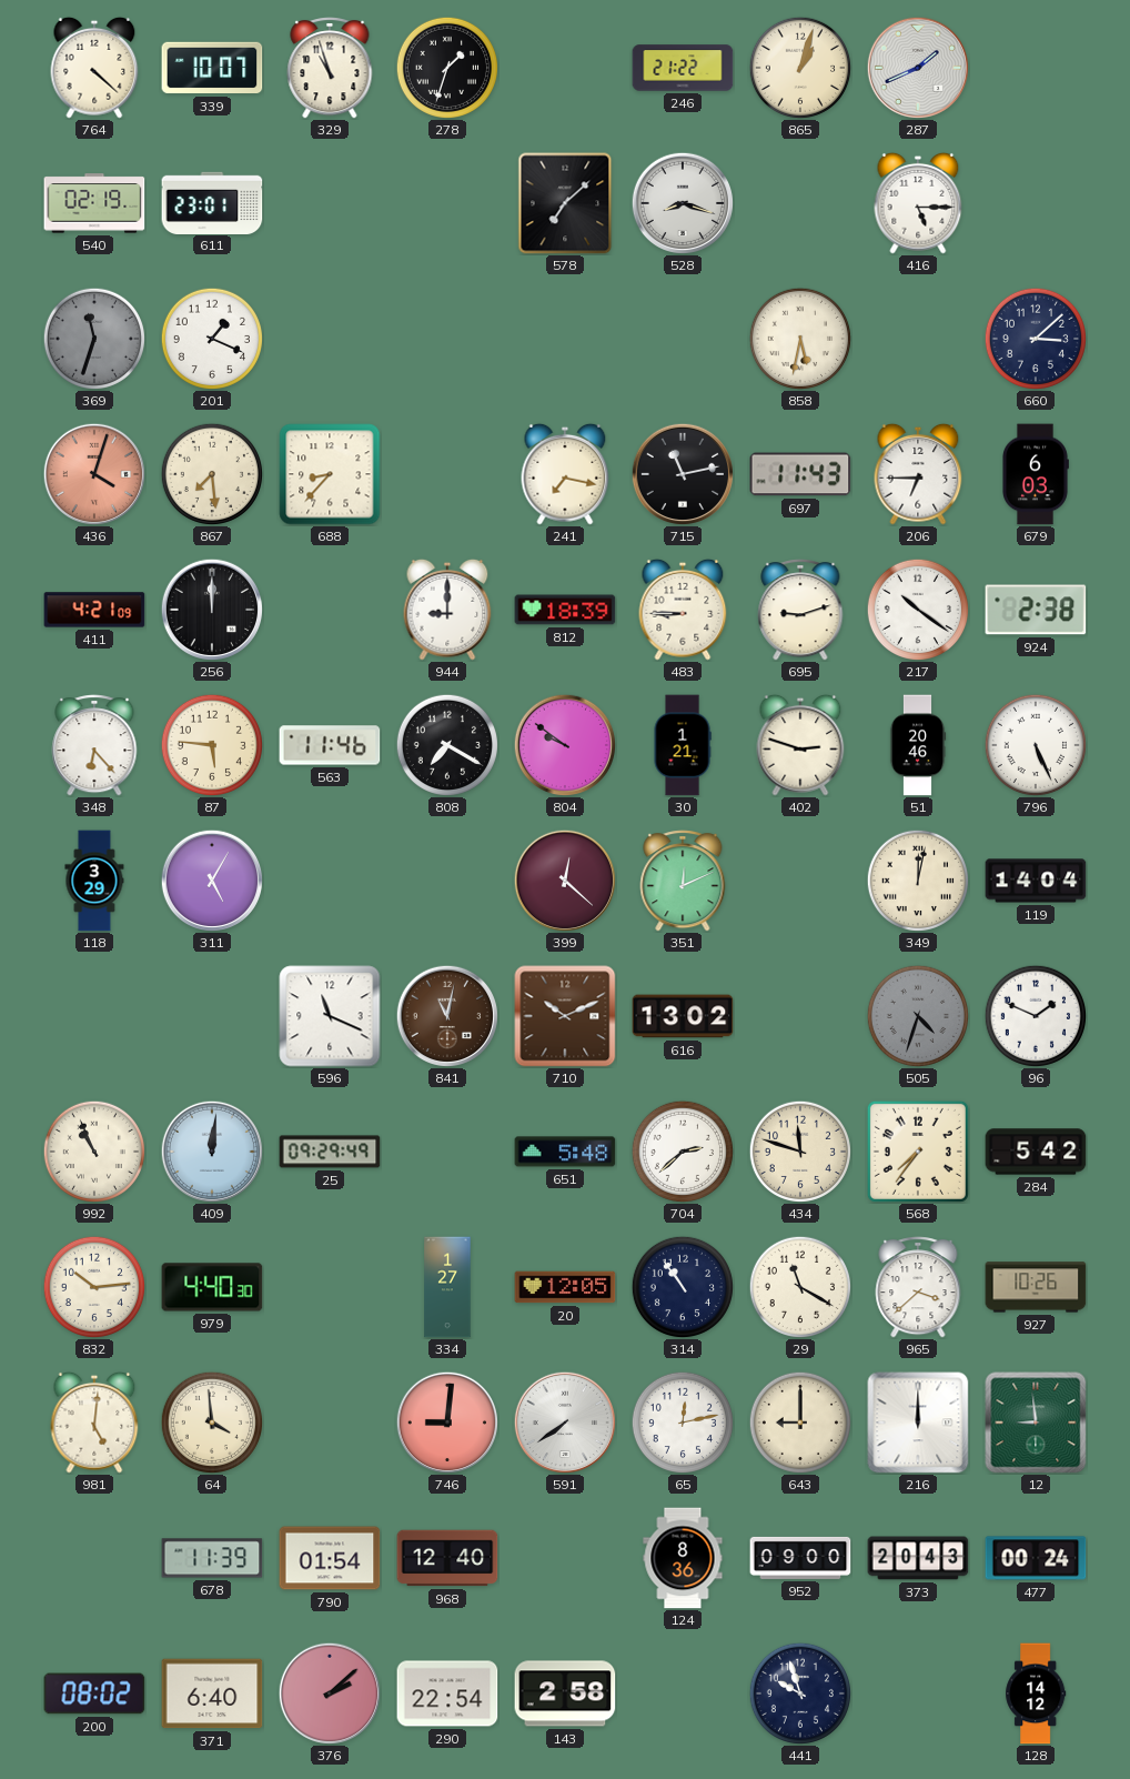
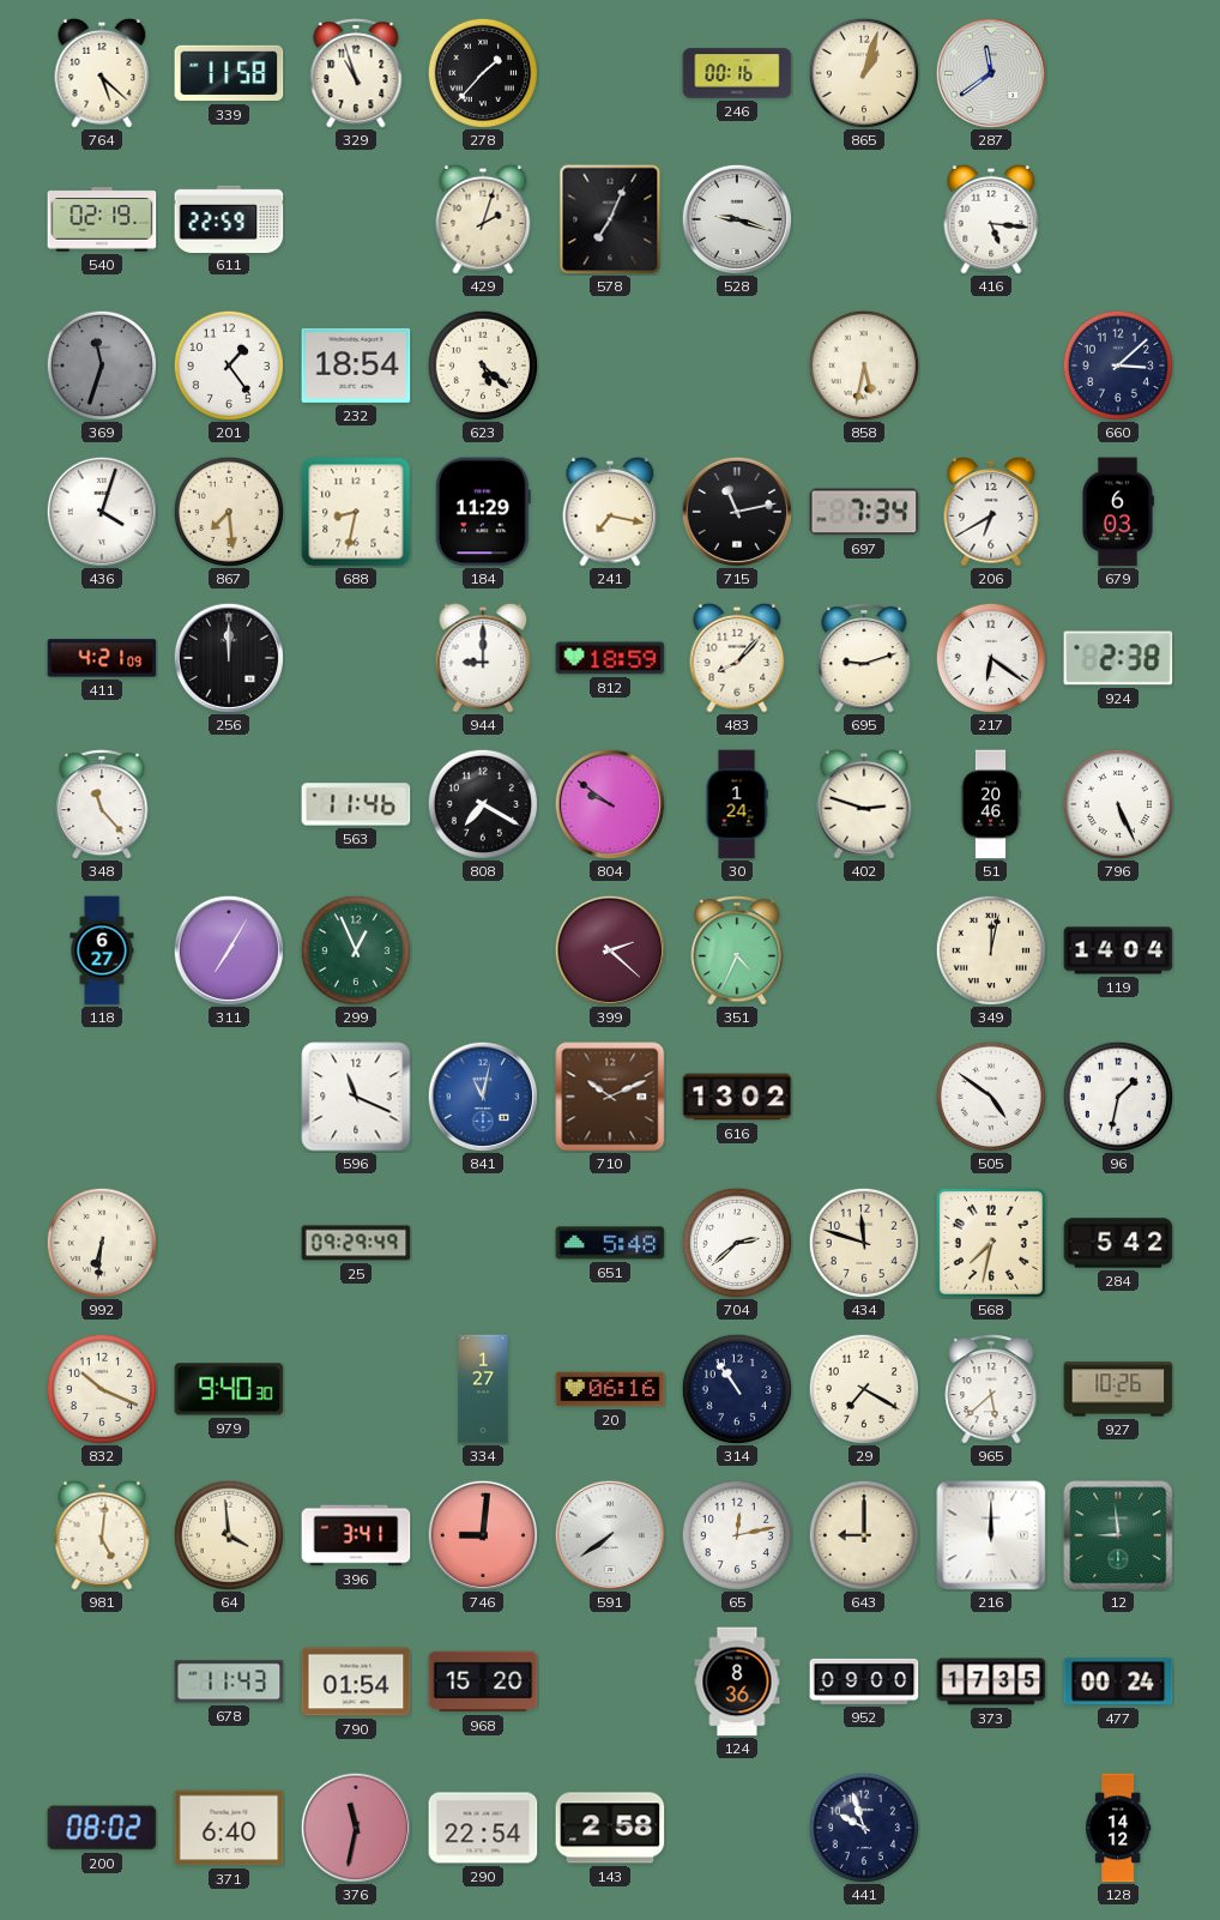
764: 4:22 -> 5:22
339: 10:07 -> 11:58
278: 1:33 -> 1:37
246: 21:22 -> 00:16
287: 1:41 -> 11:39
611: 23:01 -> 22:59
429: none -> 2:03
578: 7:08 -> 7:04
528: 8:18 -> 9:18
416: 5:15 -> 5:16
201: 1:19 -> 1:24
232: none -> 18:54
623: none -> 5:22
436 dial: salmon -> white
688: 8:37 -> 8:32
184: none -> 11:29
697: 11:43 -> 7:34
206: 6:45 -> 6:40
812: 18:39 -> 18:59
483: 8:45 -> 8:07
217: 10:21 -> 6:21
348: 6:23 -> 11:23
87: 5:46 -> none
30: 1:21 -> 1:24
118: 3:29 -> 6:27
311: 5:05 -> 7:05
299: none -> 12:56
399: 12:22 -> 2:22
351: 12:11 -> 4:34
841 dial: brown -> blue
505: 4:33 -> 4:51
505 dial: grey -> white
96: 1:49 -> 1:32
992: 10:56 -> 6:31
409: 12:01 -> none
568: 7:36 -> 7:32
832: 10:14 -> 10:19
979: 4:40 -> 9:40
20: 12:05 -> 06:16
29: 11:20 -> 7:20
965: 3:38 -> 5:38
396: none -> 3:41
678: 11:39 -> 11:43
968: 12:40 -> 15:20
373: 20:43 -> 17:35
376: 2:08 -> 11:32
